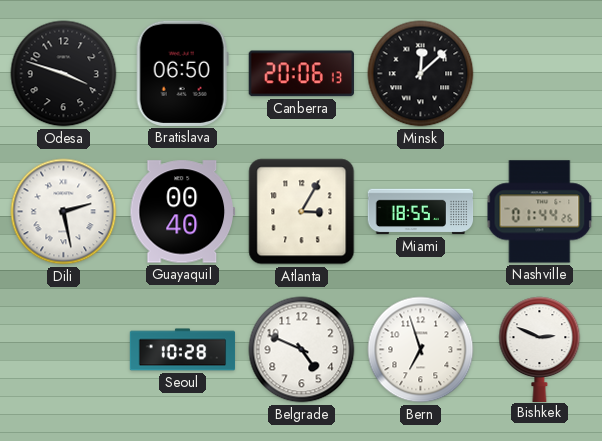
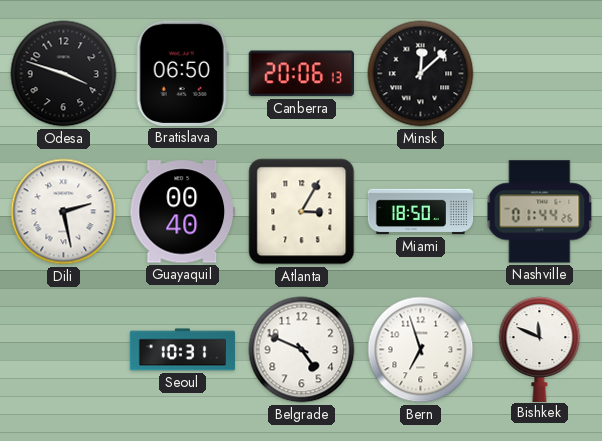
Miami: 18:55 -> 18:50
Seoul: 10:28 -> 10:31
Bishkek: 2:49 -> 11:49
